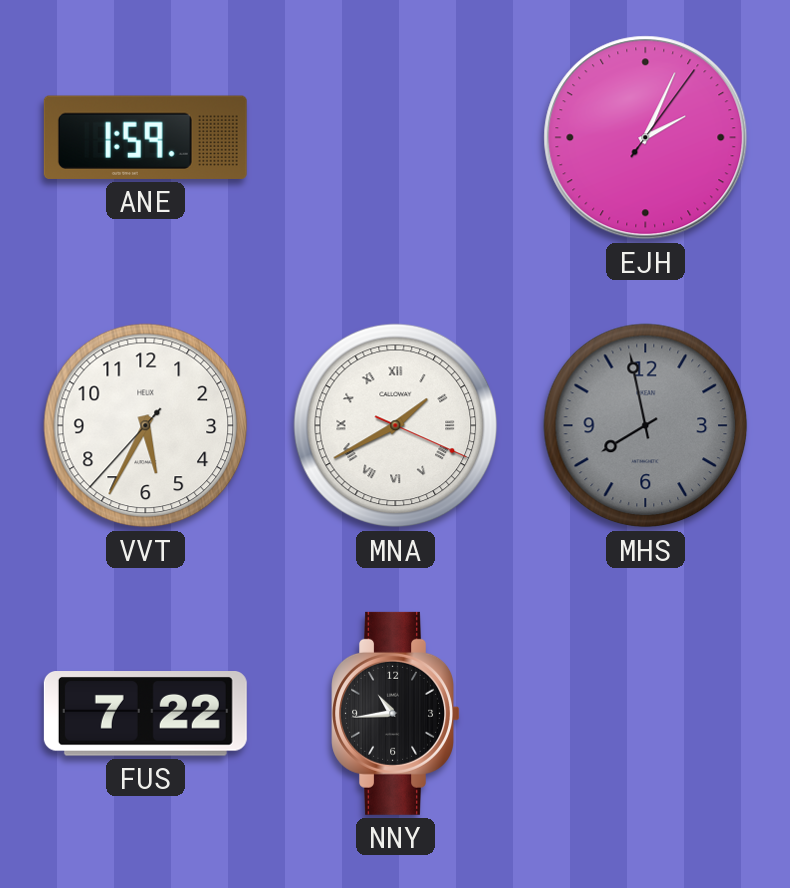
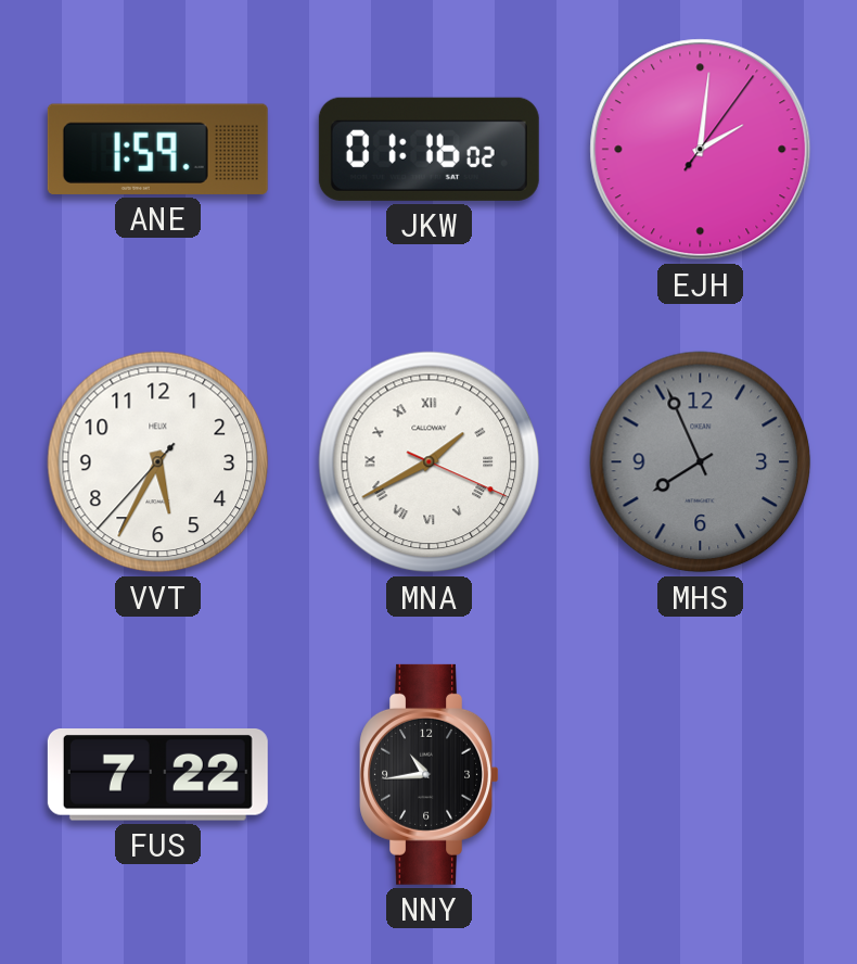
JKW: none -> 01:16
EJH: 2:04 -> 2:01
MHS: 7:58 -> 7:56
